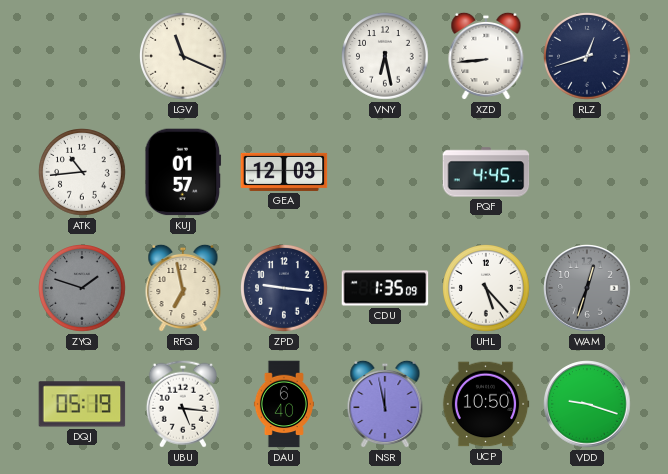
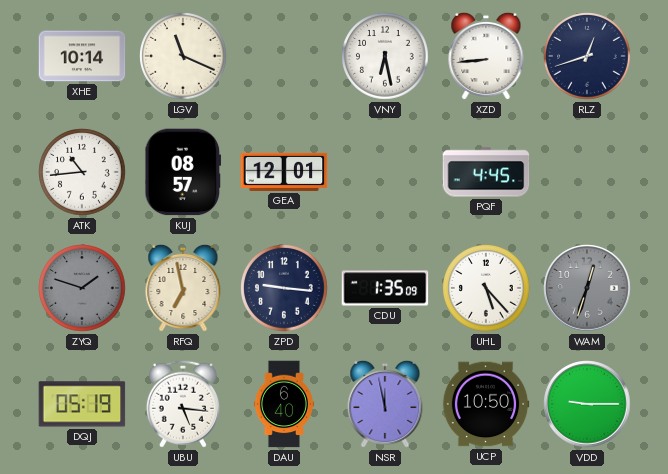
XHE: none -> 10:14
KUJ: 01:57 -> 08:57
GEA: 12:03 -> 12:01
VDD: 9:18 -> 9:15
